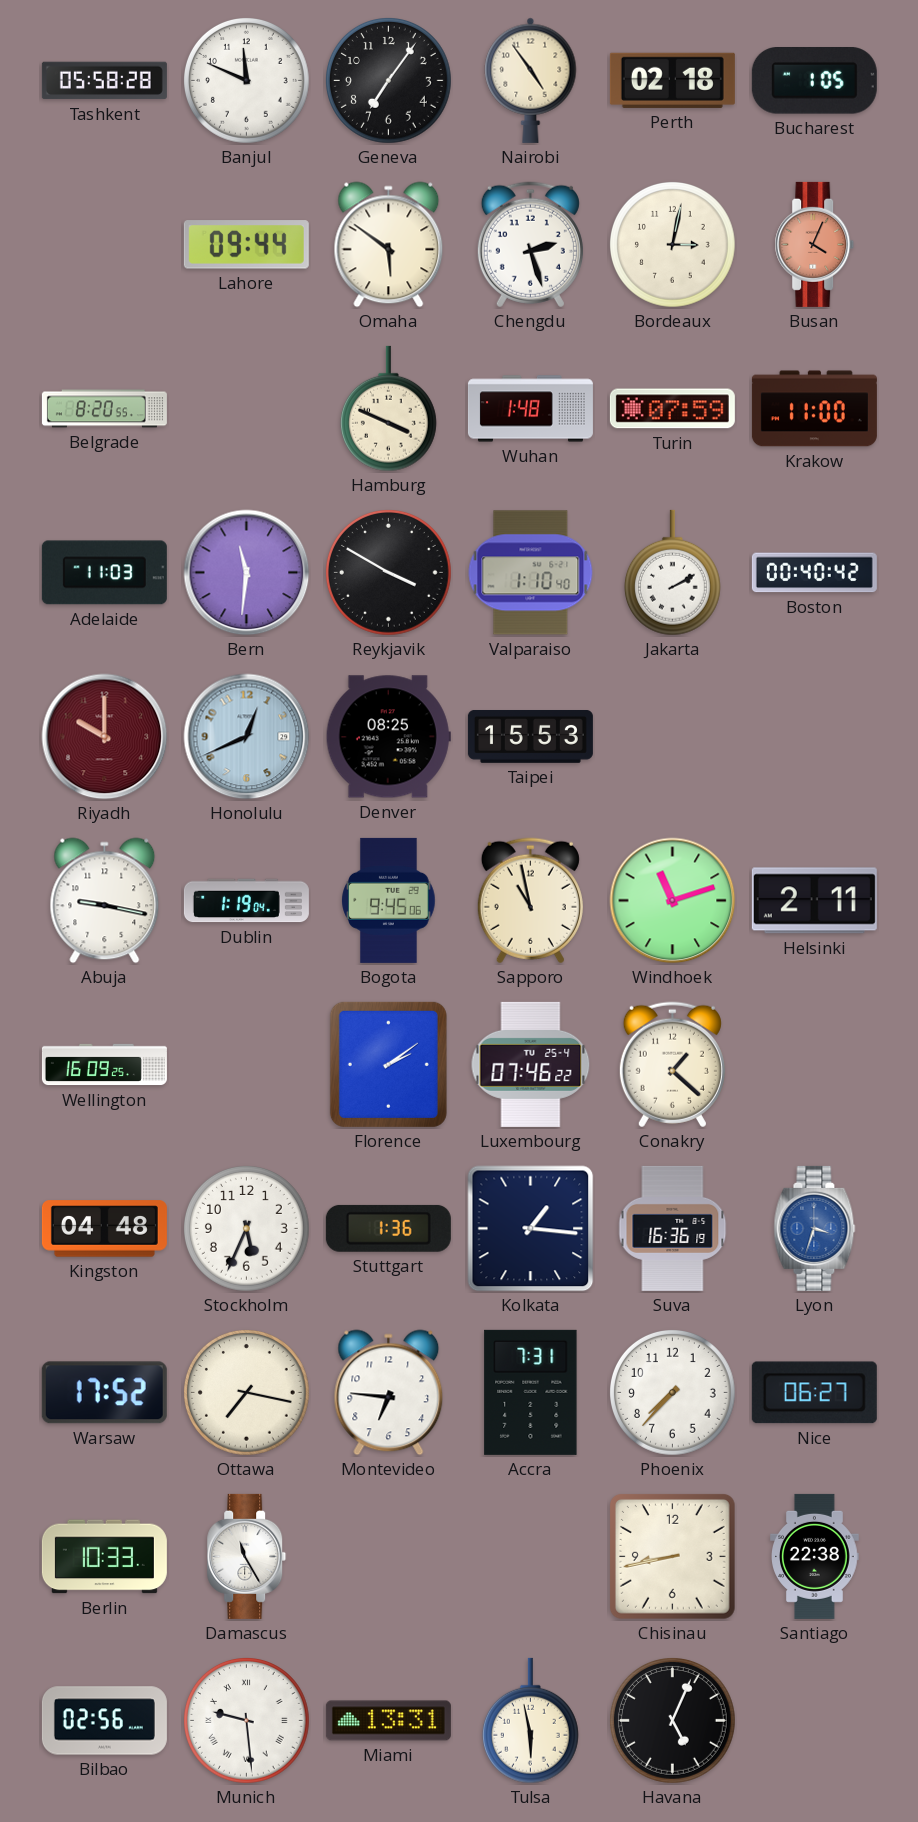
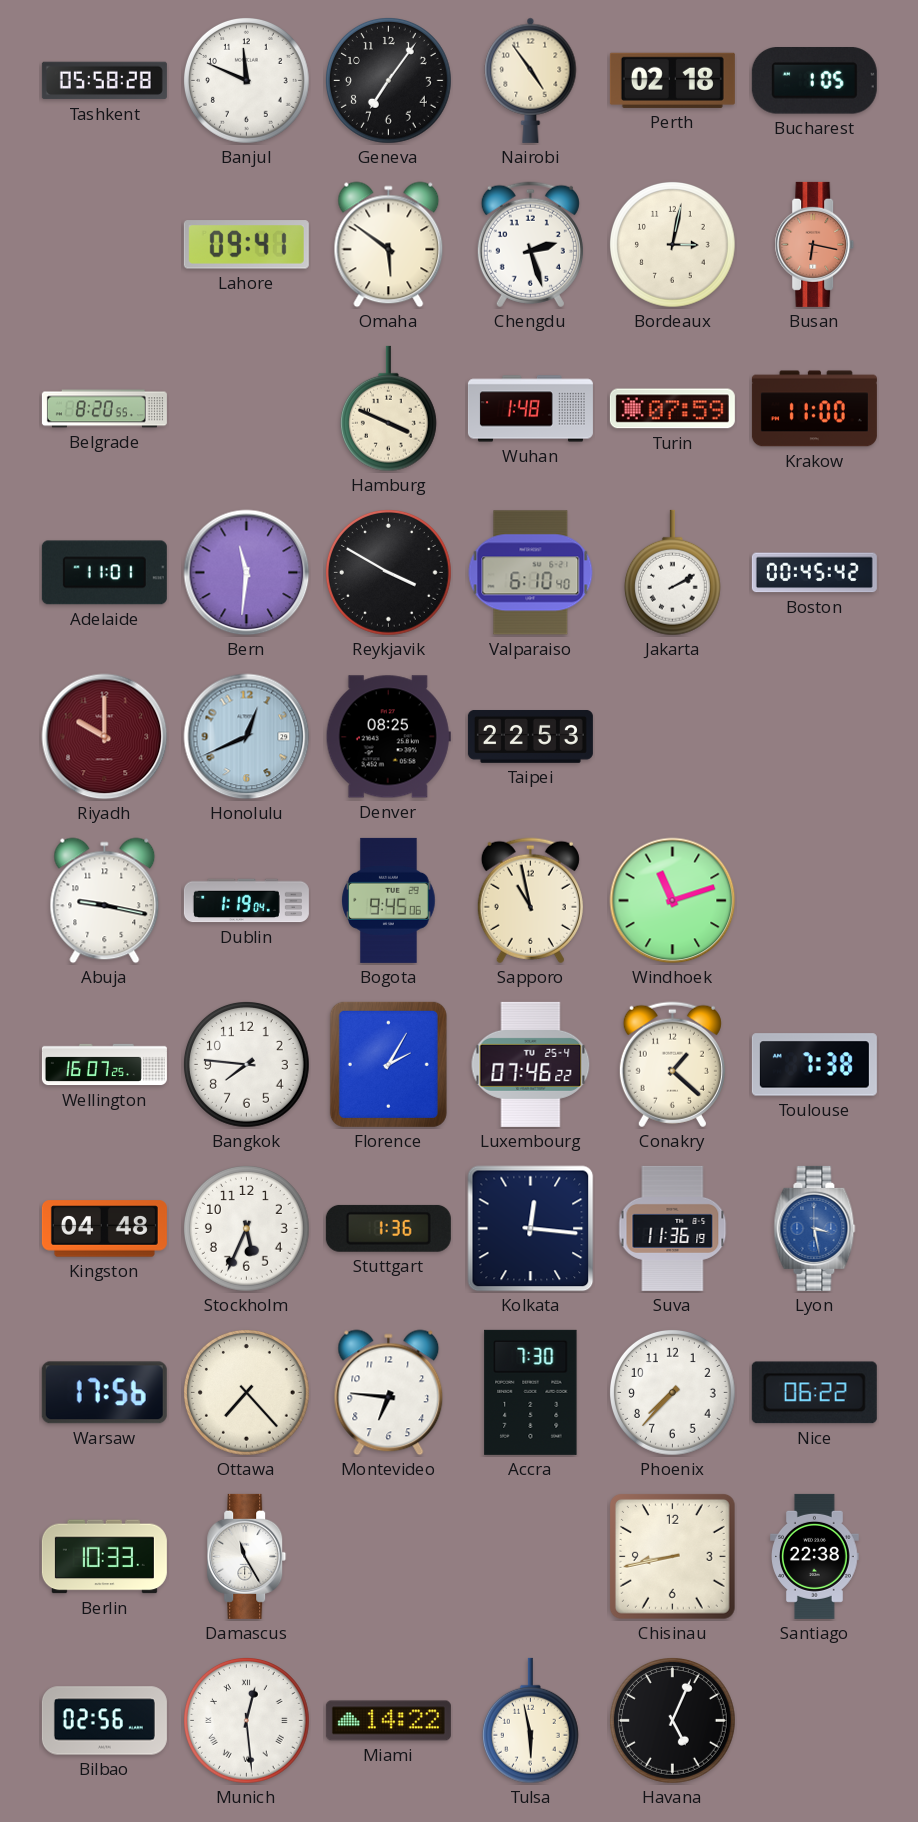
Lahore: 09:44 -> 09:41
Busan: 4:04 -> 6:17
Adelaide: 11:03 -> 11:01
Valparaiso: 1:10 -> 6:10
Boston: 00:40 -> 00:45
Taipei: 15:53 -> 22:53
Helsinki: 2:11 -> none
Wellington: 16:09 -> 16:07
Bangkok: none -> 7:46
Florence: 2:09 -> 2:05
Toulouse: none -> 7:38
Kolkata: 1:16 -> 12:16
Suva: 16:36 -> 11:36
Lyon: 3:33 -> 3:28
Warsaw: 17:52 -> 17:56
Ottawa: 7:17 -> 7:23
Accra: 7:31 -> 7:30
Nice: 06:27 -> 06:22
Munich: 9:29 -> 12:29
Miami: 13:31 -> 14:22
